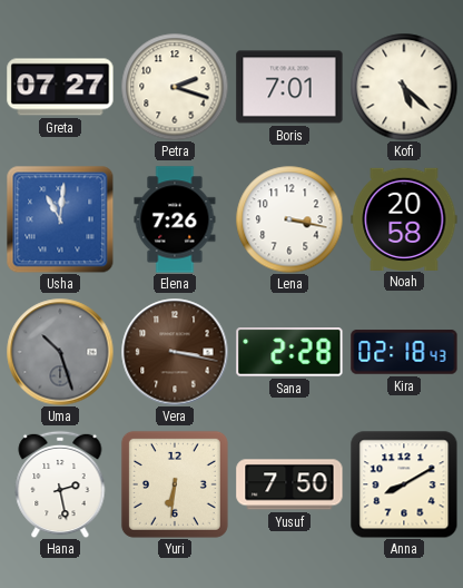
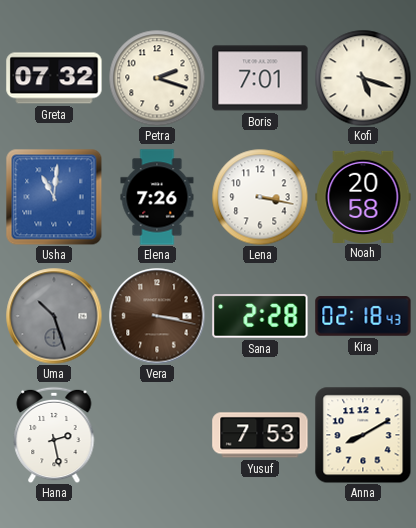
Greta: 07:27 -> 07:32
Kofi: 5:22 -> 5:18
Yuri: 6:31 -> none
Yusuf: 7:50 -> 7:53
